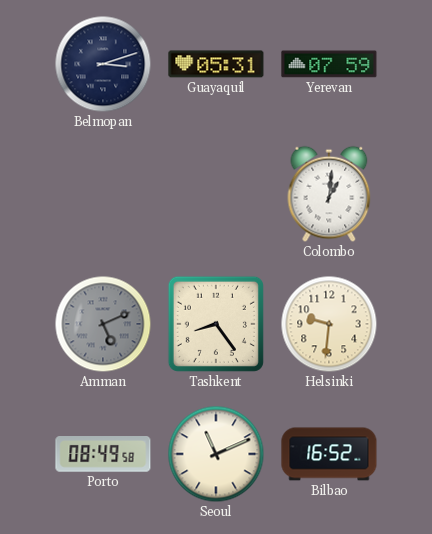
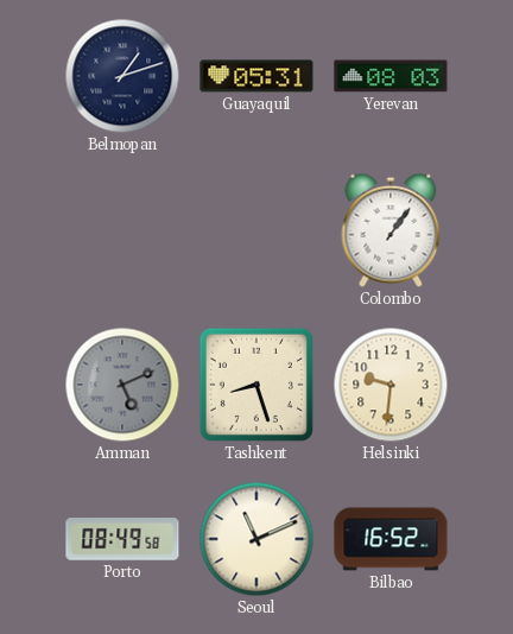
Belmopan: 3:12 -> 1:12
Yerevan: 07:59 -> 08:03
Colombo: 1:01 -> 1:06
Tashkent: 8:24 -> 8:27
